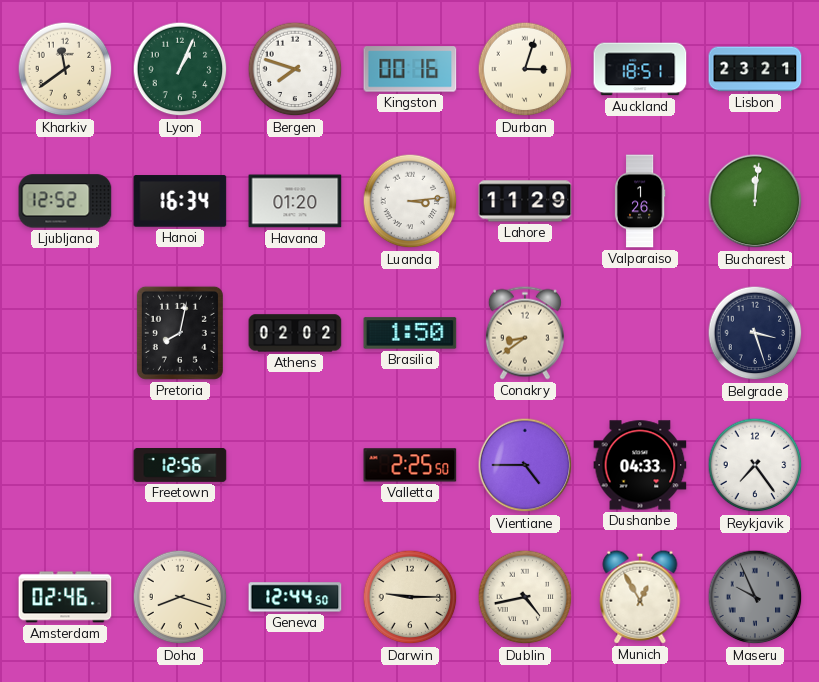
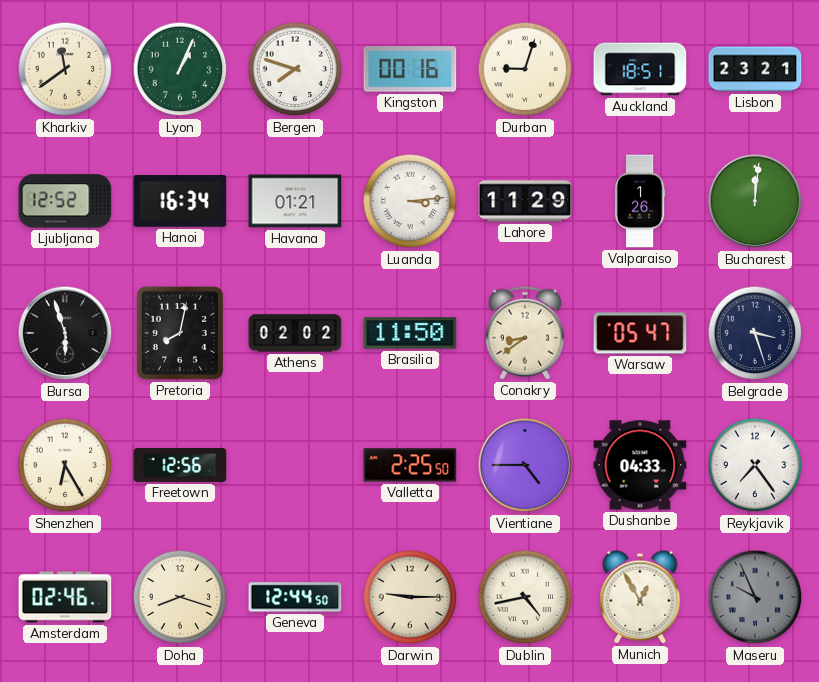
Durban: 3:03 -> 9:03
Havana: 01:20 -> 01:21
Bursa: none -> 5:57
Brasilia: 1:50 -> 11:50
Warsaw: none -> 05:47
Shenzhen: none -> 6:25
